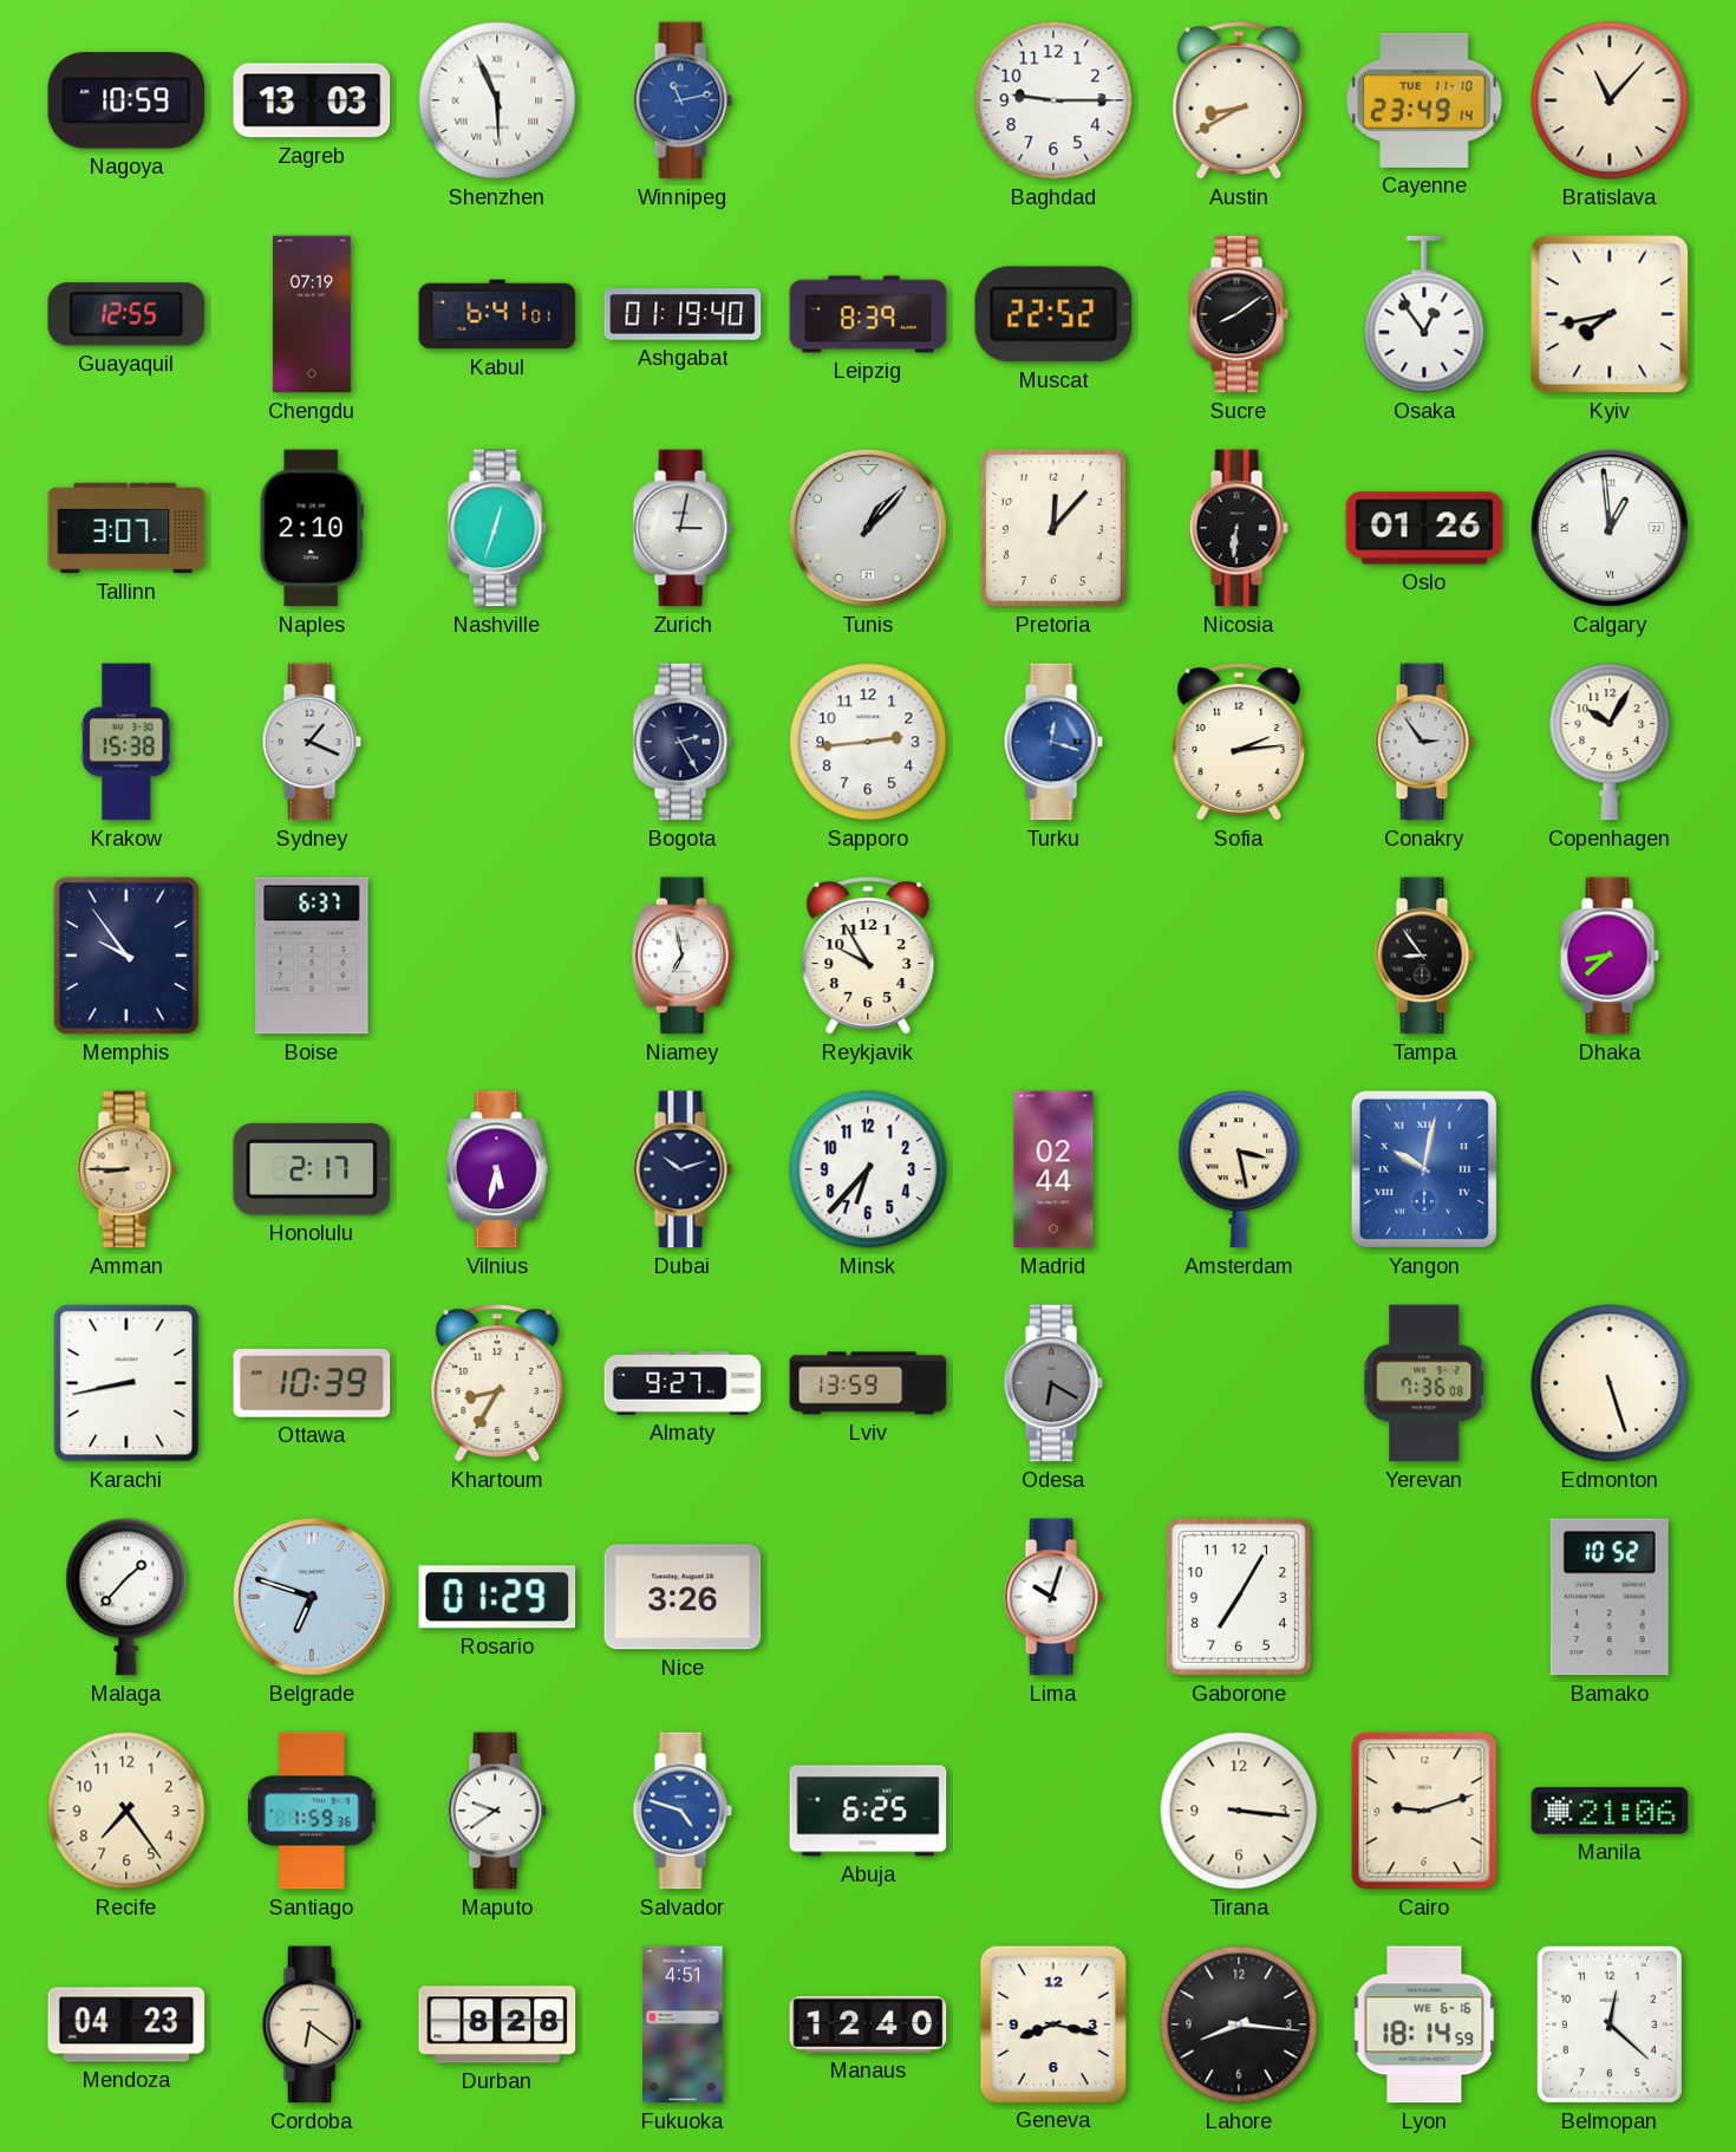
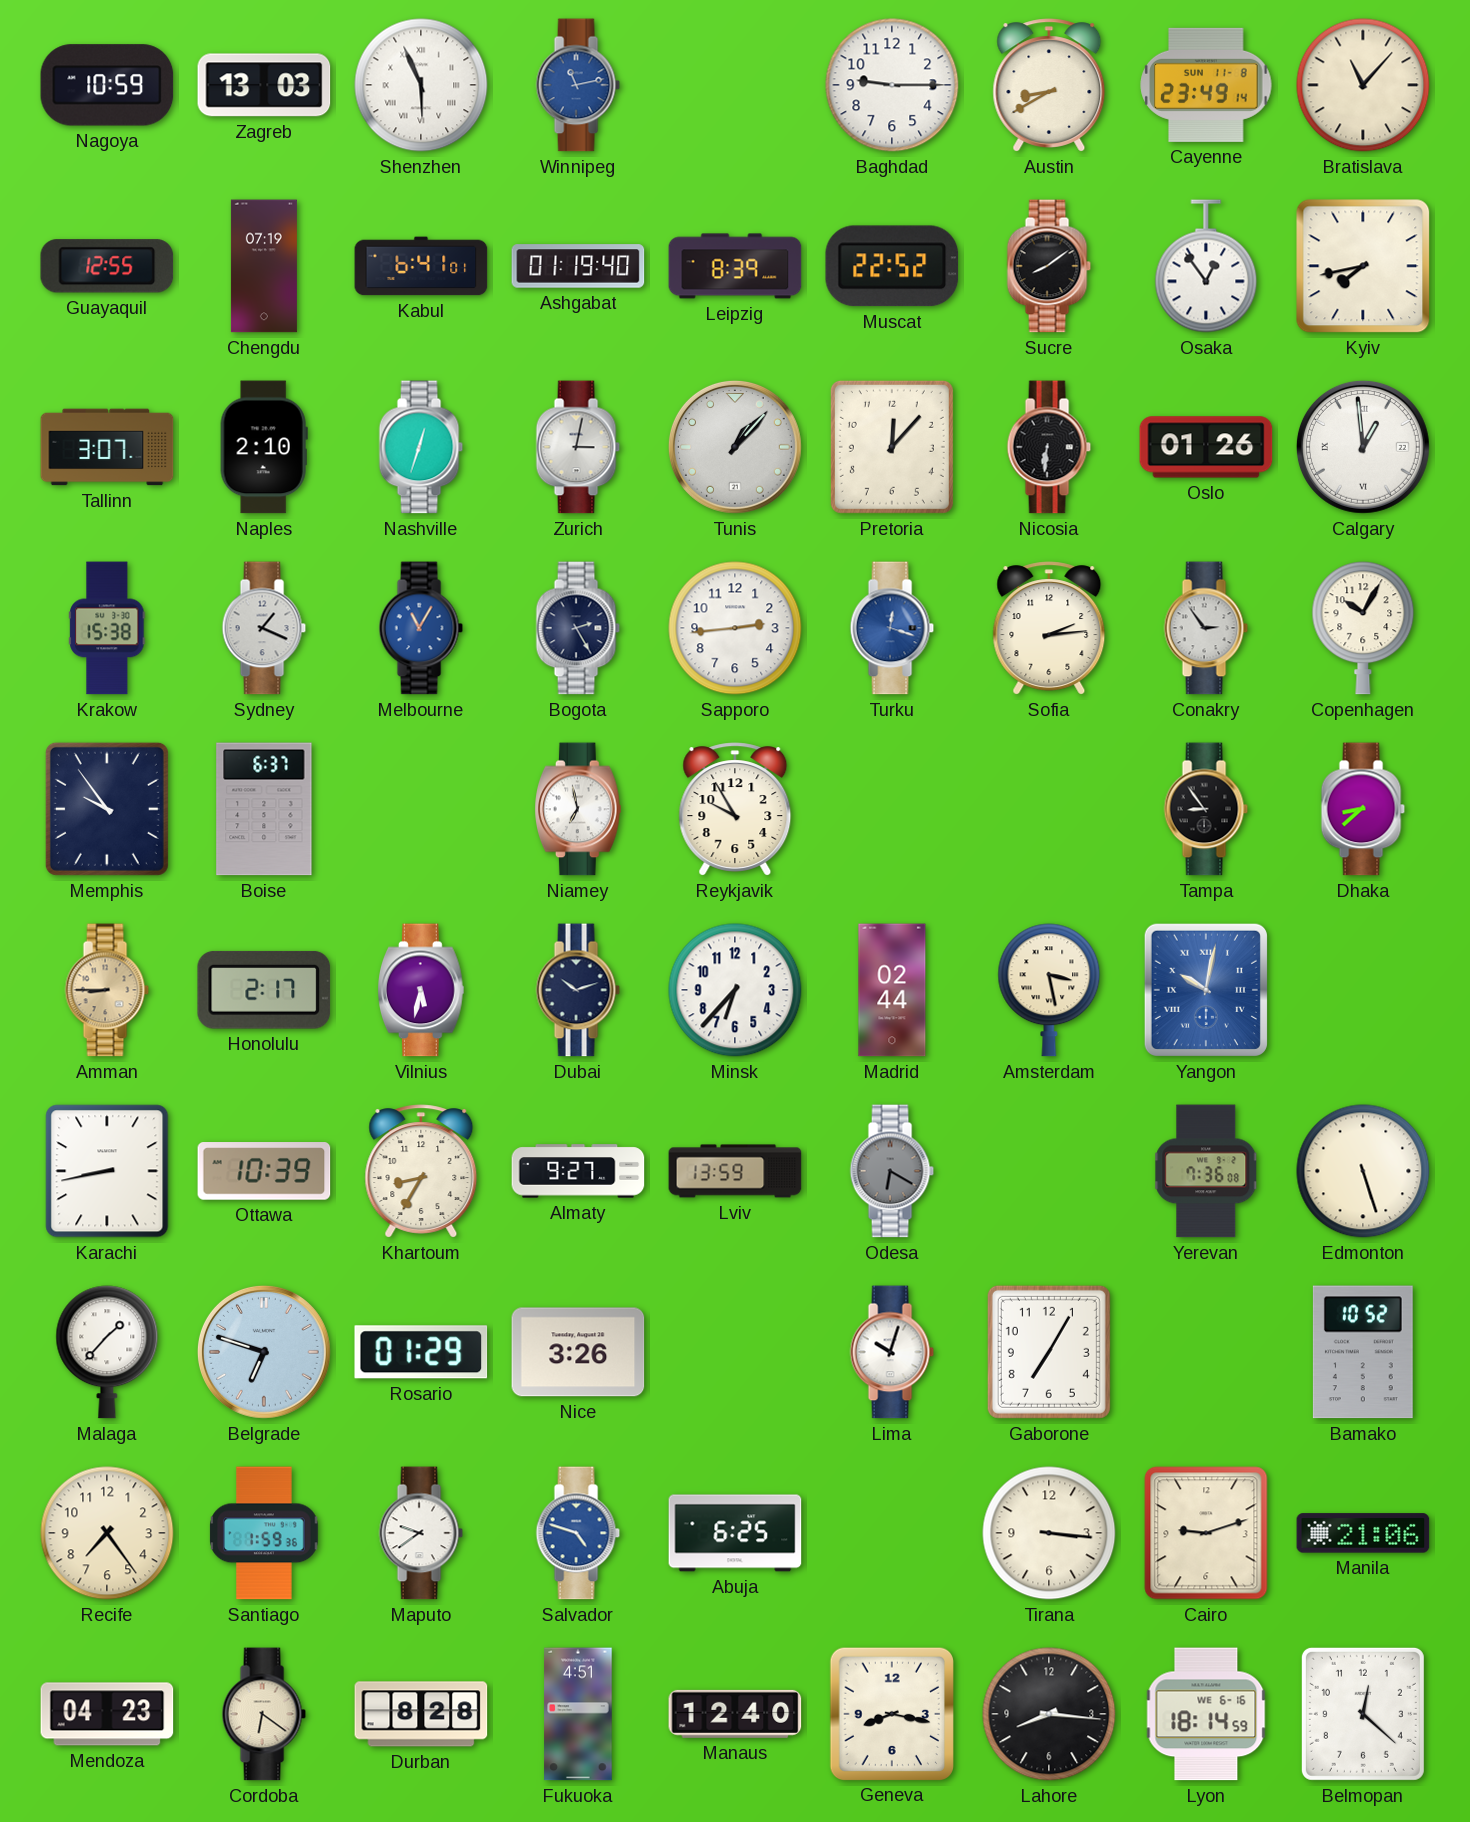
Cayenne date: TUE 11-10 -> SUN 11-8
Melbourne: none -> 11:05
